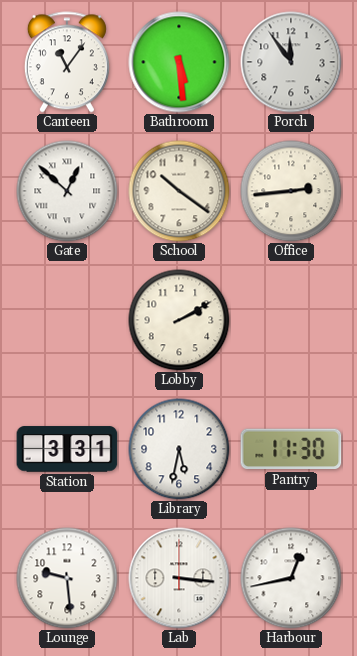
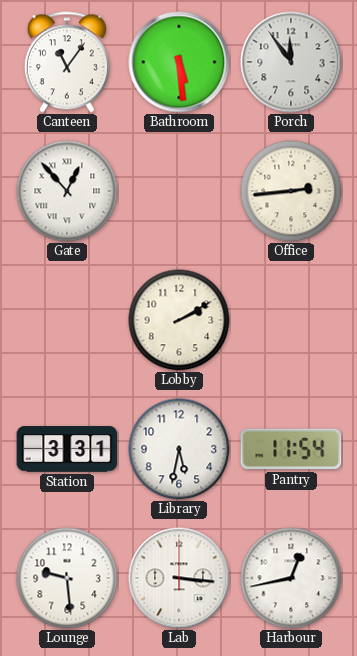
Gate: 12:52 -> 12:53
School: 10:21 -> none
Pantry: 11:30 -> 11:54
